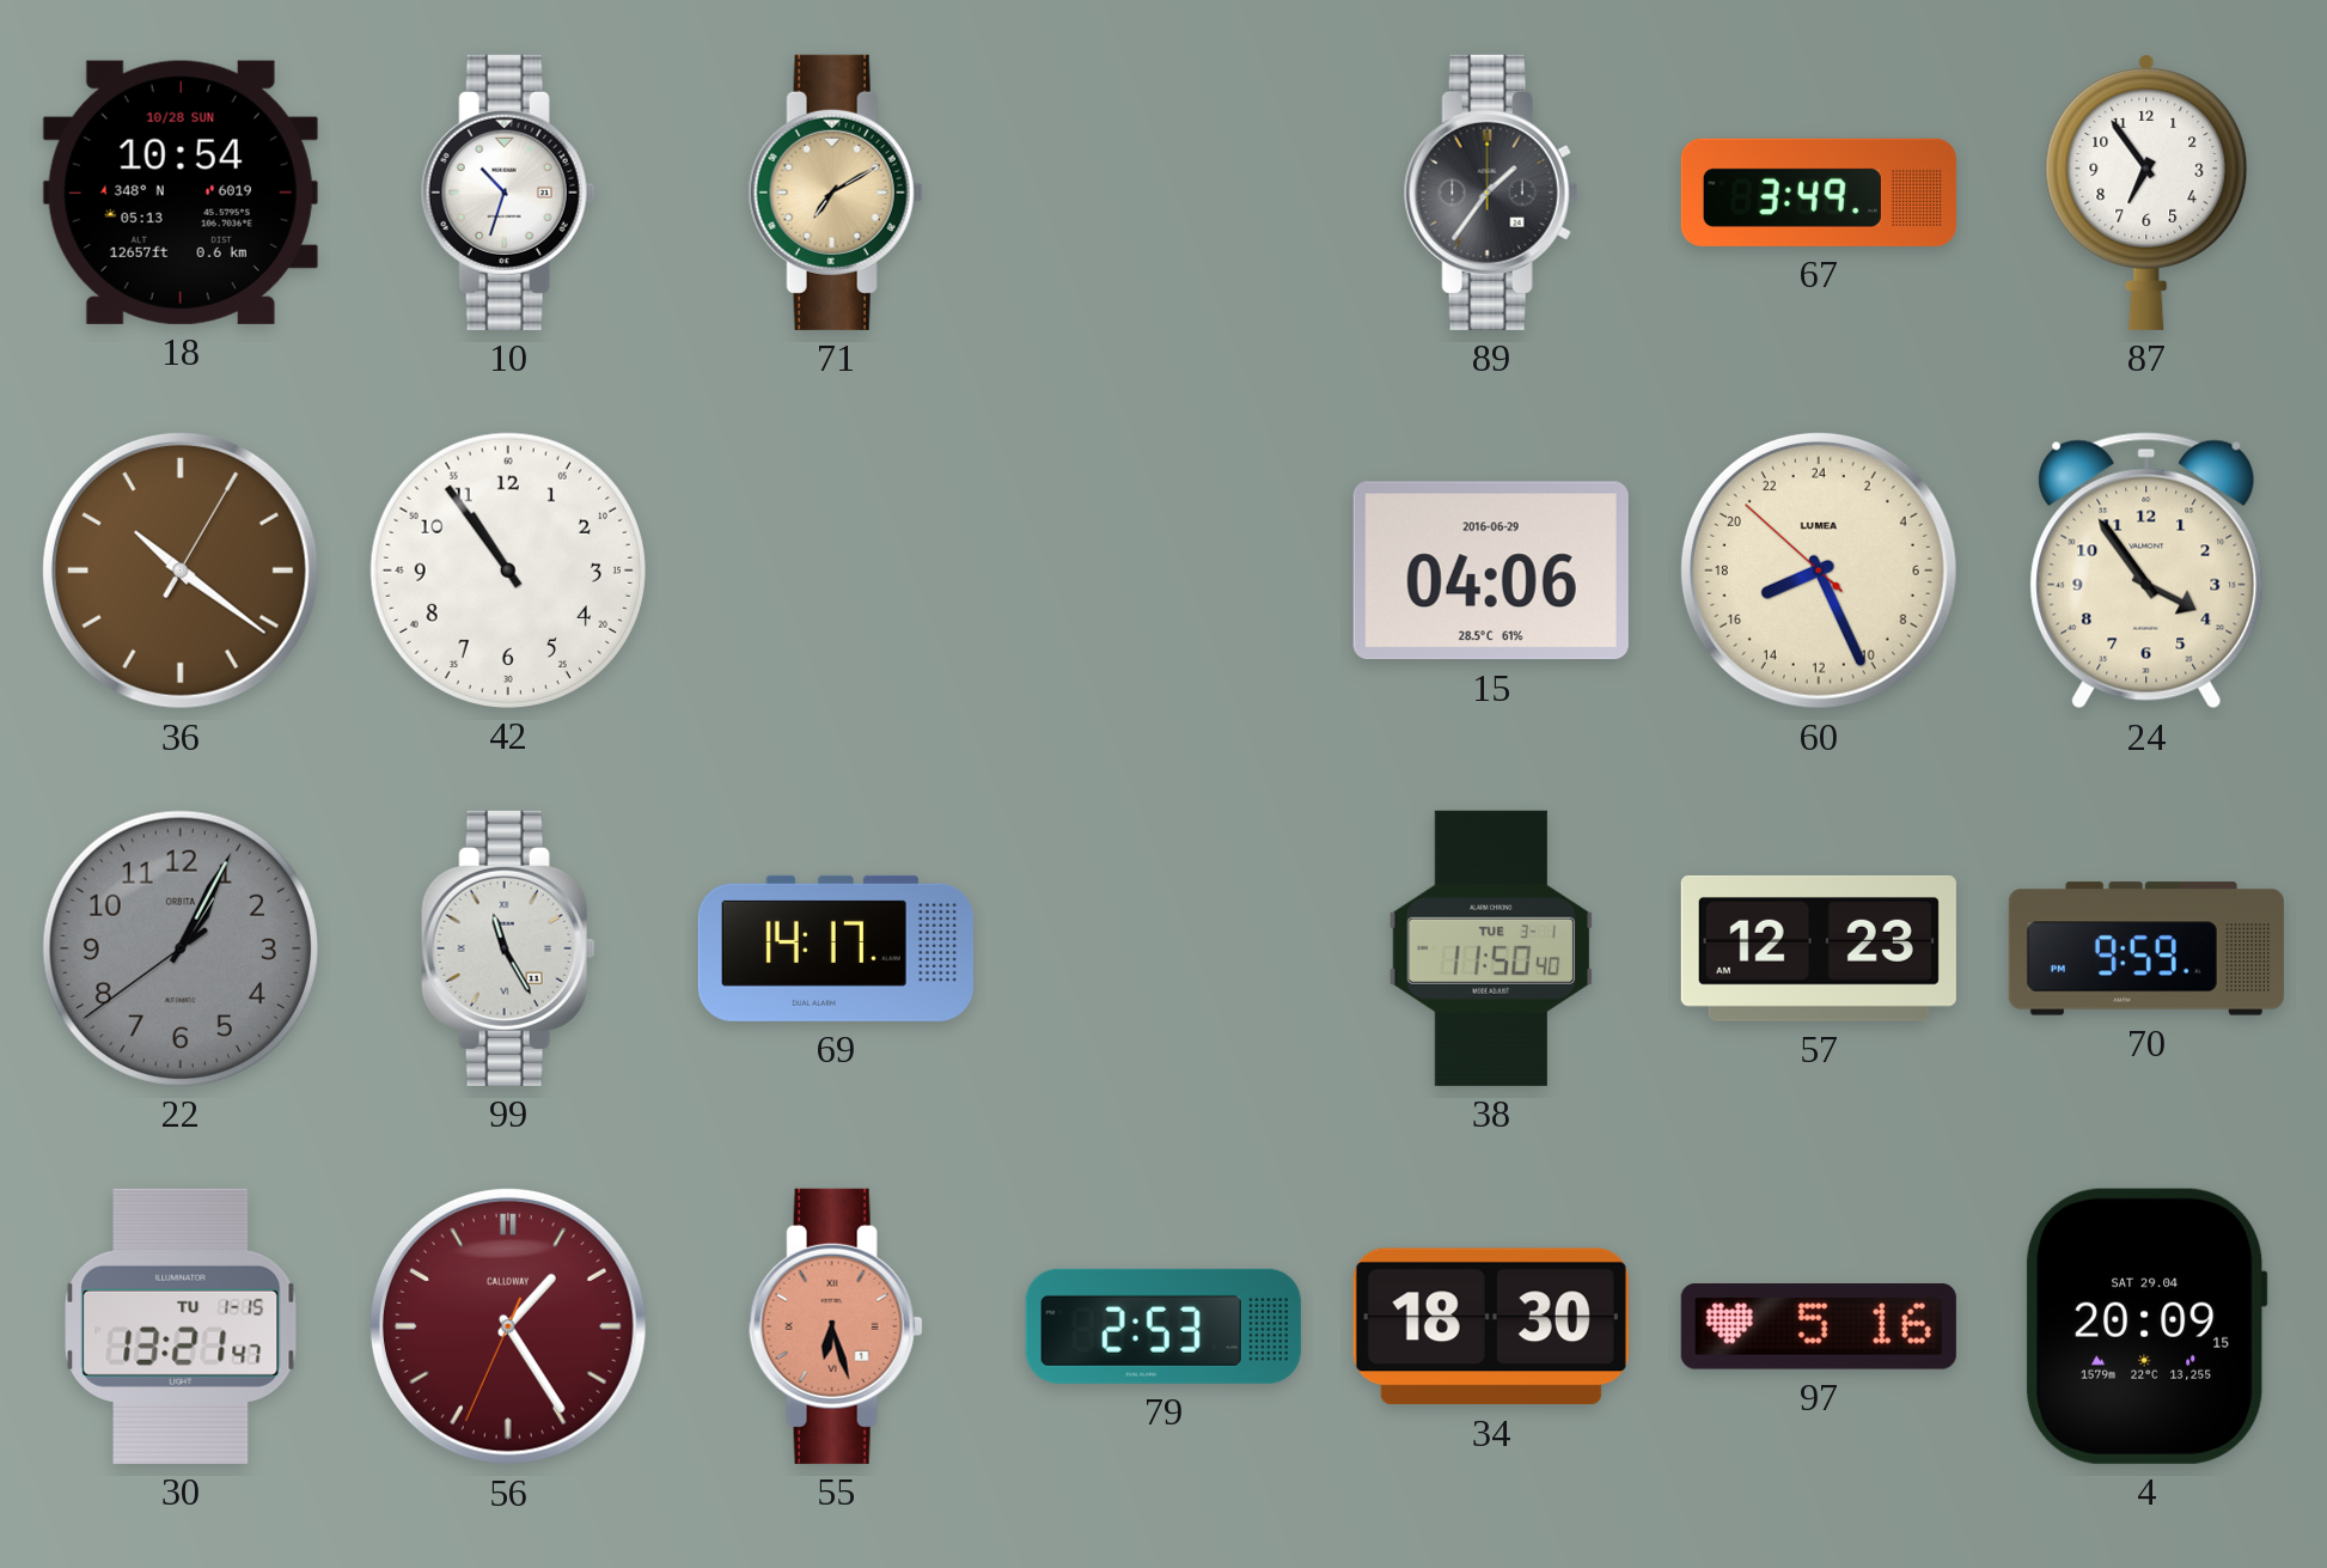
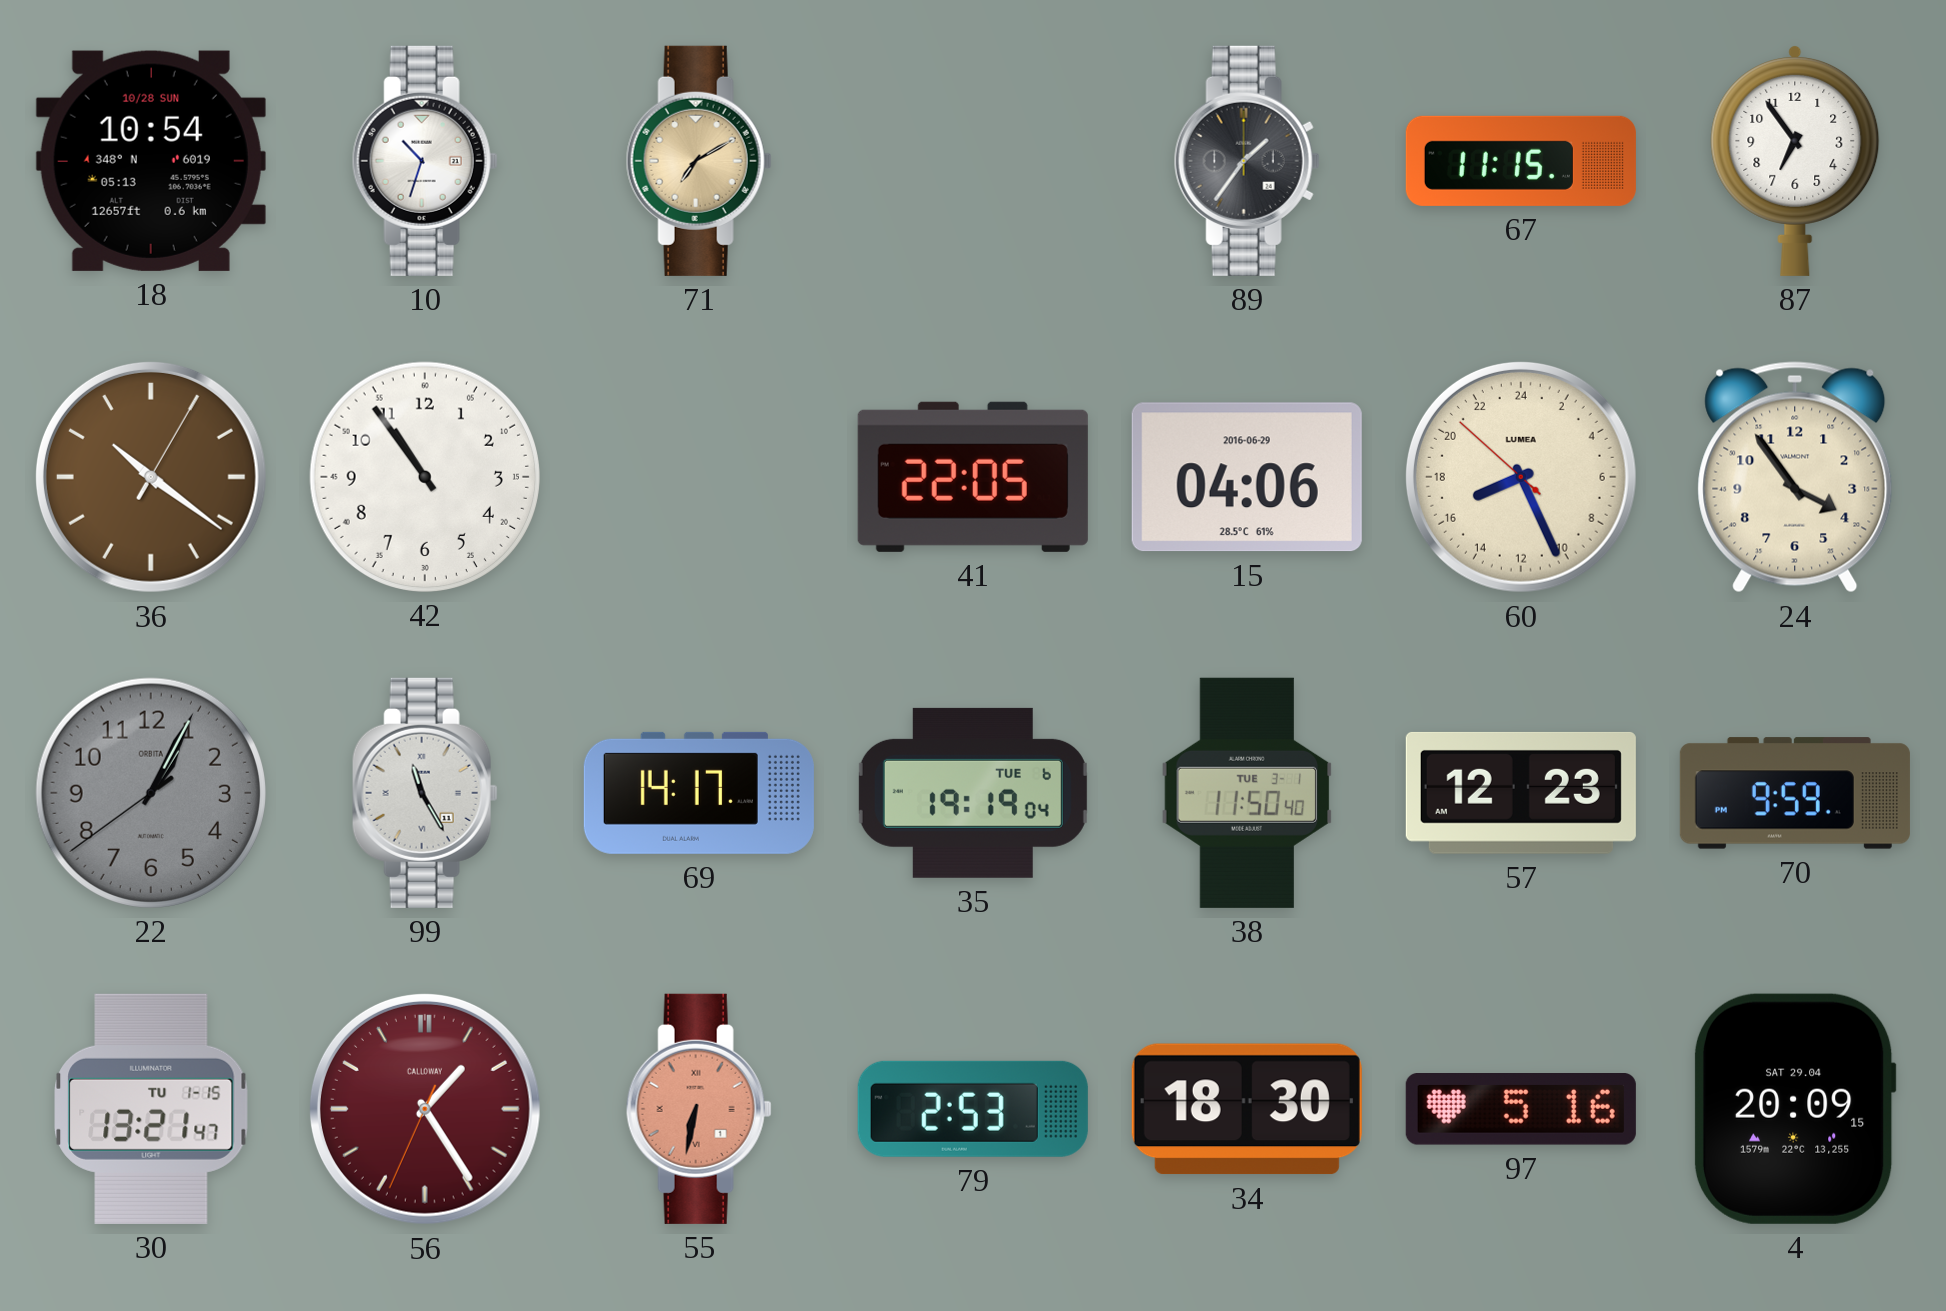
67: 3:49 -> 11:15
41: none -> 22:05
35: none -> 19:19
55: 6:27 -> 6:32
